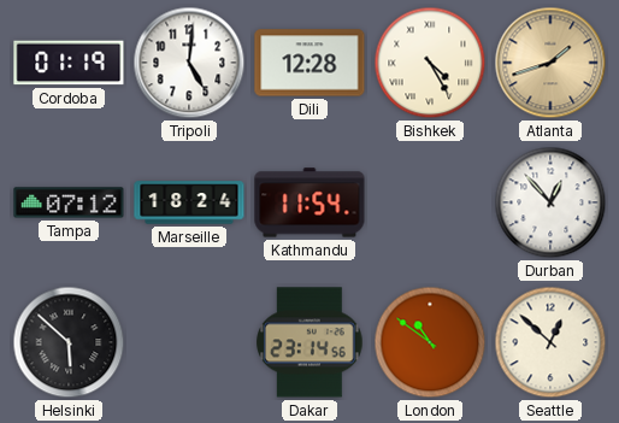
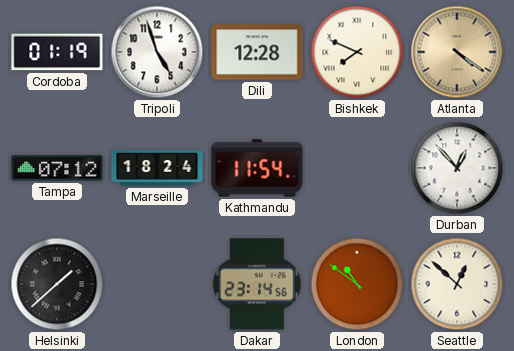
Tripoli: 5:01 -> 4:57
Bishkek: 4:25 -> 7:49
Atlanta: 1:42 -> 4:21
Helsinki: 5:52 -> 1:38
